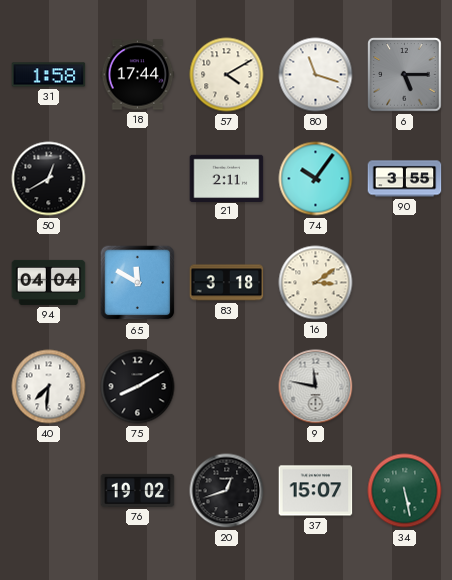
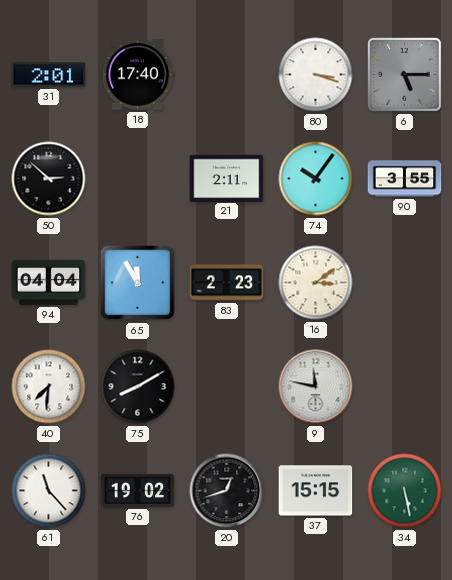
31: 1:58 -> 2:01
18: 17:44 -> 17:40
57: 4:10 -> none
80: 11:18 -> 3:18
50: 12:40 -> 2:52
65: 11:50 -> 11:55
83: 3:18 -> 2:23
61: none -> 11:23
37: 15:07 -> 15:15
